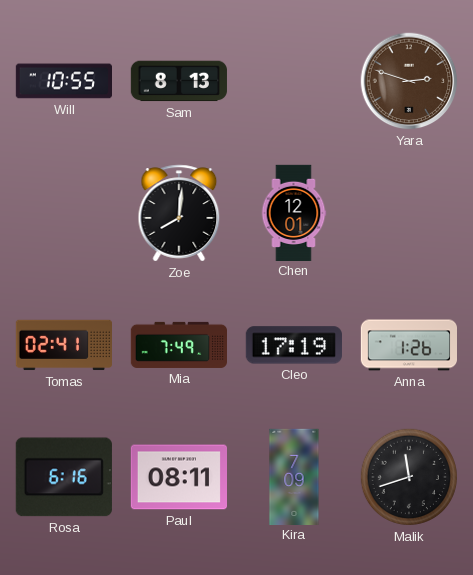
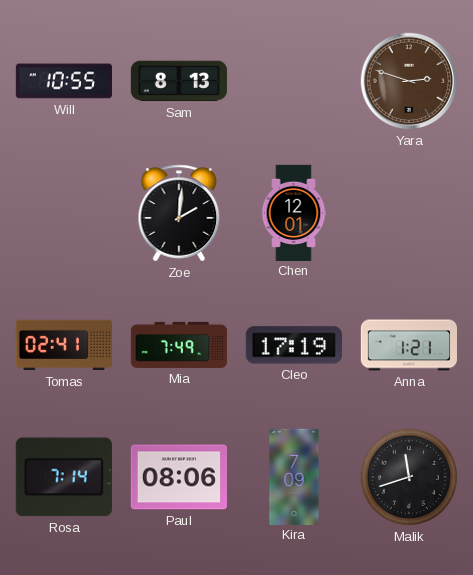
Zoe: 8:01 -> 2:01
Anna: 1:26 -> 1:21
Rosa: 6:16 -> 7:14
Paul: 08:11 -> 08:06
